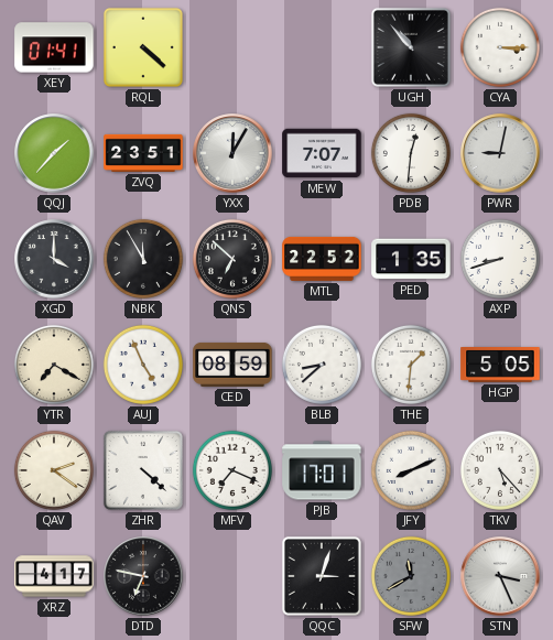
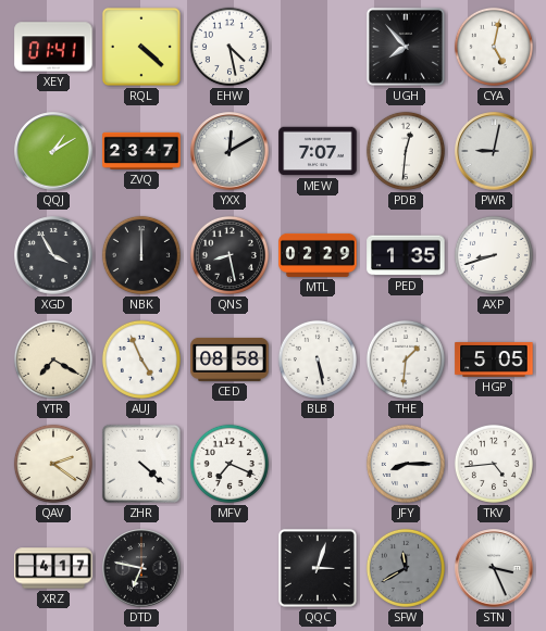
EHW: none -> 4:28
UGH: 10:53 -> 7:53
CYA: 3:15 -> 5:02
QQJ: 1:37 -> 1:10
ZVQ: 23:51 -> 23:47
YXX: 12:05 -> 12:10
XGD: 4:00 -> 3:55
NBK: 11:55 -> 12:00
QNS: 6:52 -> 8:28
MTL: 22:52 -> 02:29
CED: 08:59 -> 08:58
BLB: 8:38 -> 5:28
PJB: 17:01 -> none
JFY: 8:11 -> 8:15
TKV: 5:23 -> 4:44
